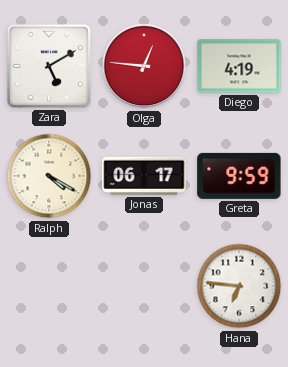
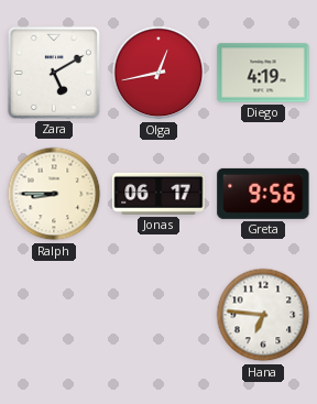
Olga: 12:46 -> 12:43
Ralph: 4:20 -> 8:45
Greta: 9:59 -> 9:56
